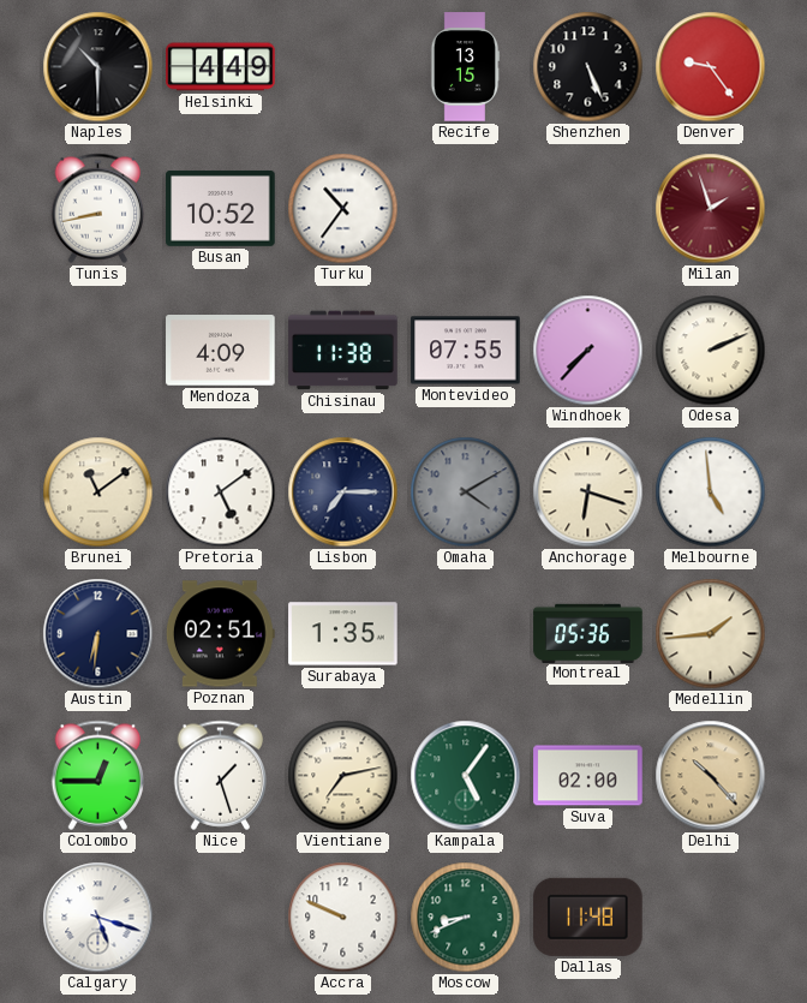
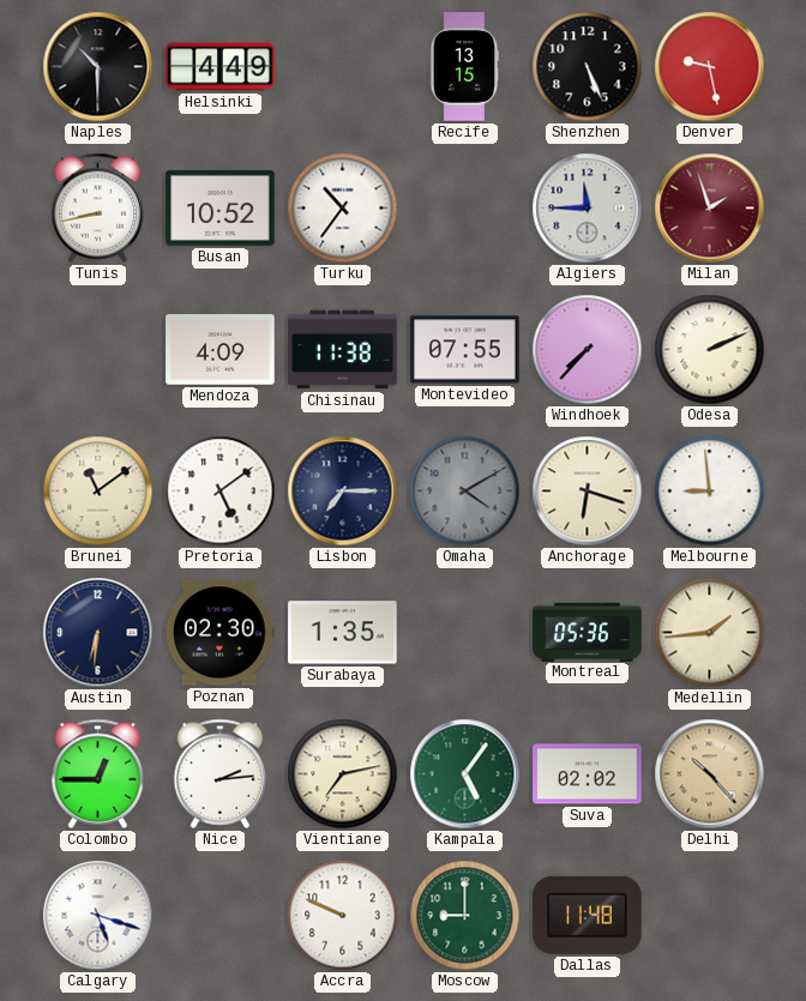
Denver: 9:24 -> 9:28
Algiers: none -> 11:45
Melbourne: 4:59 -> 8:59
Poznan: 02:51 -> 02:30
Nice: 1:27 -> 2:14
Suva: 02:00 -> 02:02
Moscow: 8:41 -> 9:00
